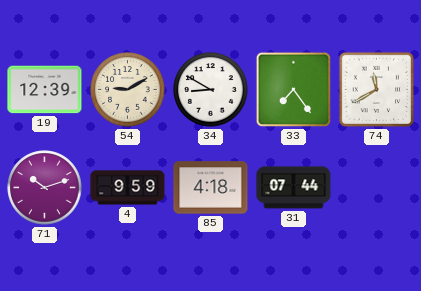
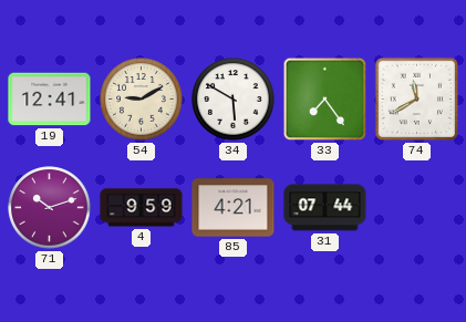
19: 12:39 -> 12:41
34: 8:50 -> 5:50
85: 4:18 -> 4:21
